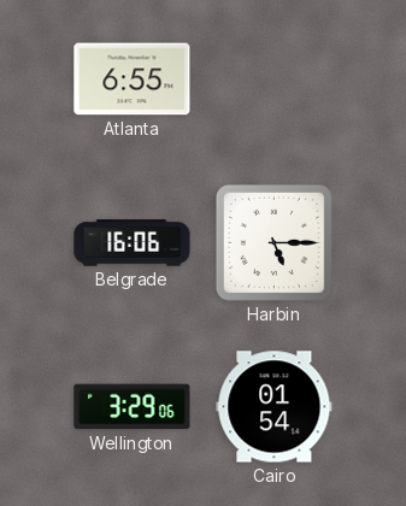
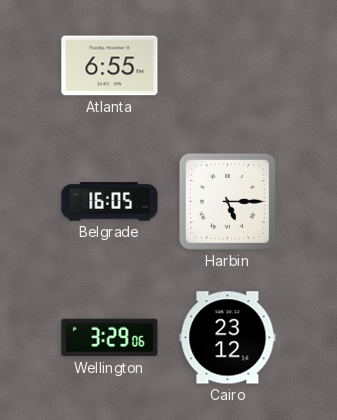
Belgrade: 16:06 -> 16:05
Cairo: 01:54 -> 23:12
